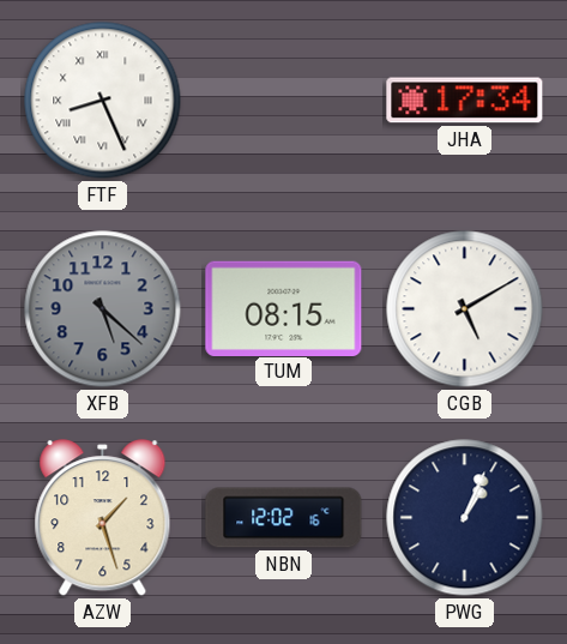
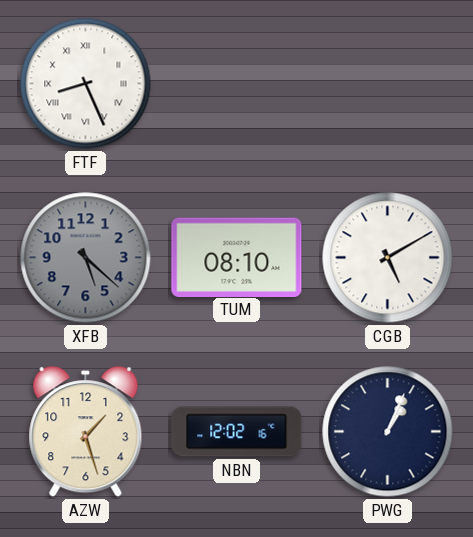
JHA: 17:34 -> none
TUM: 08:15 -> 08:10
